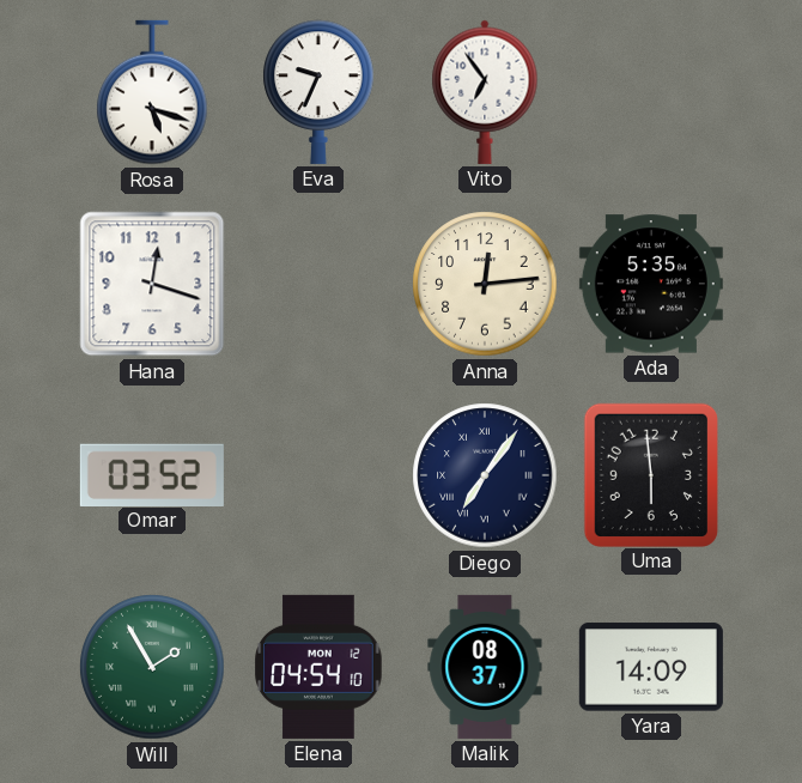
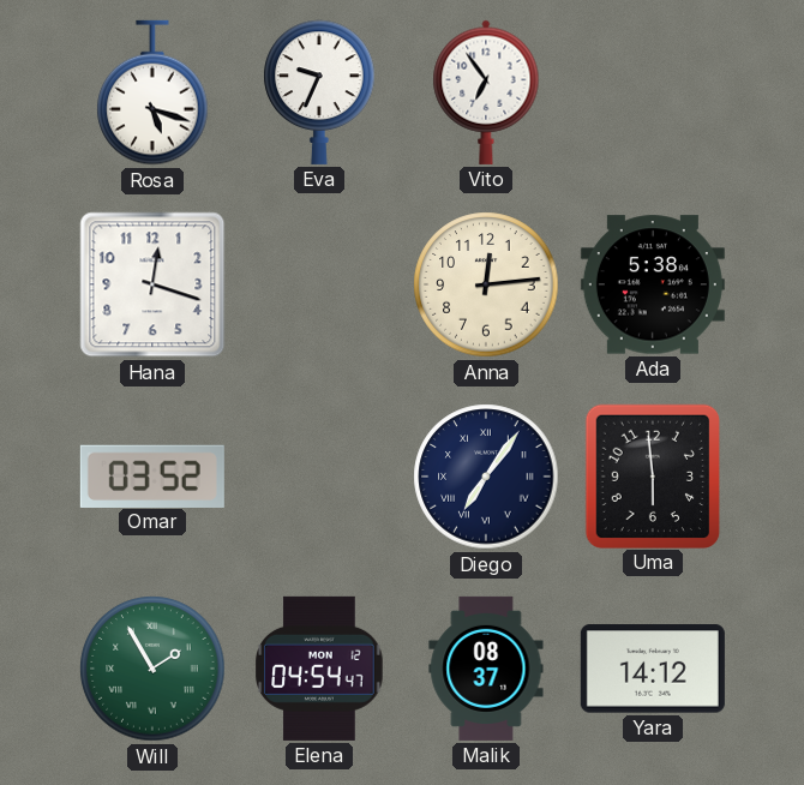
Ada: 5:35 -> 5:38
Elena: 04:54:10 -> 04:54:47
Yara: 14:09 -> 14:12
